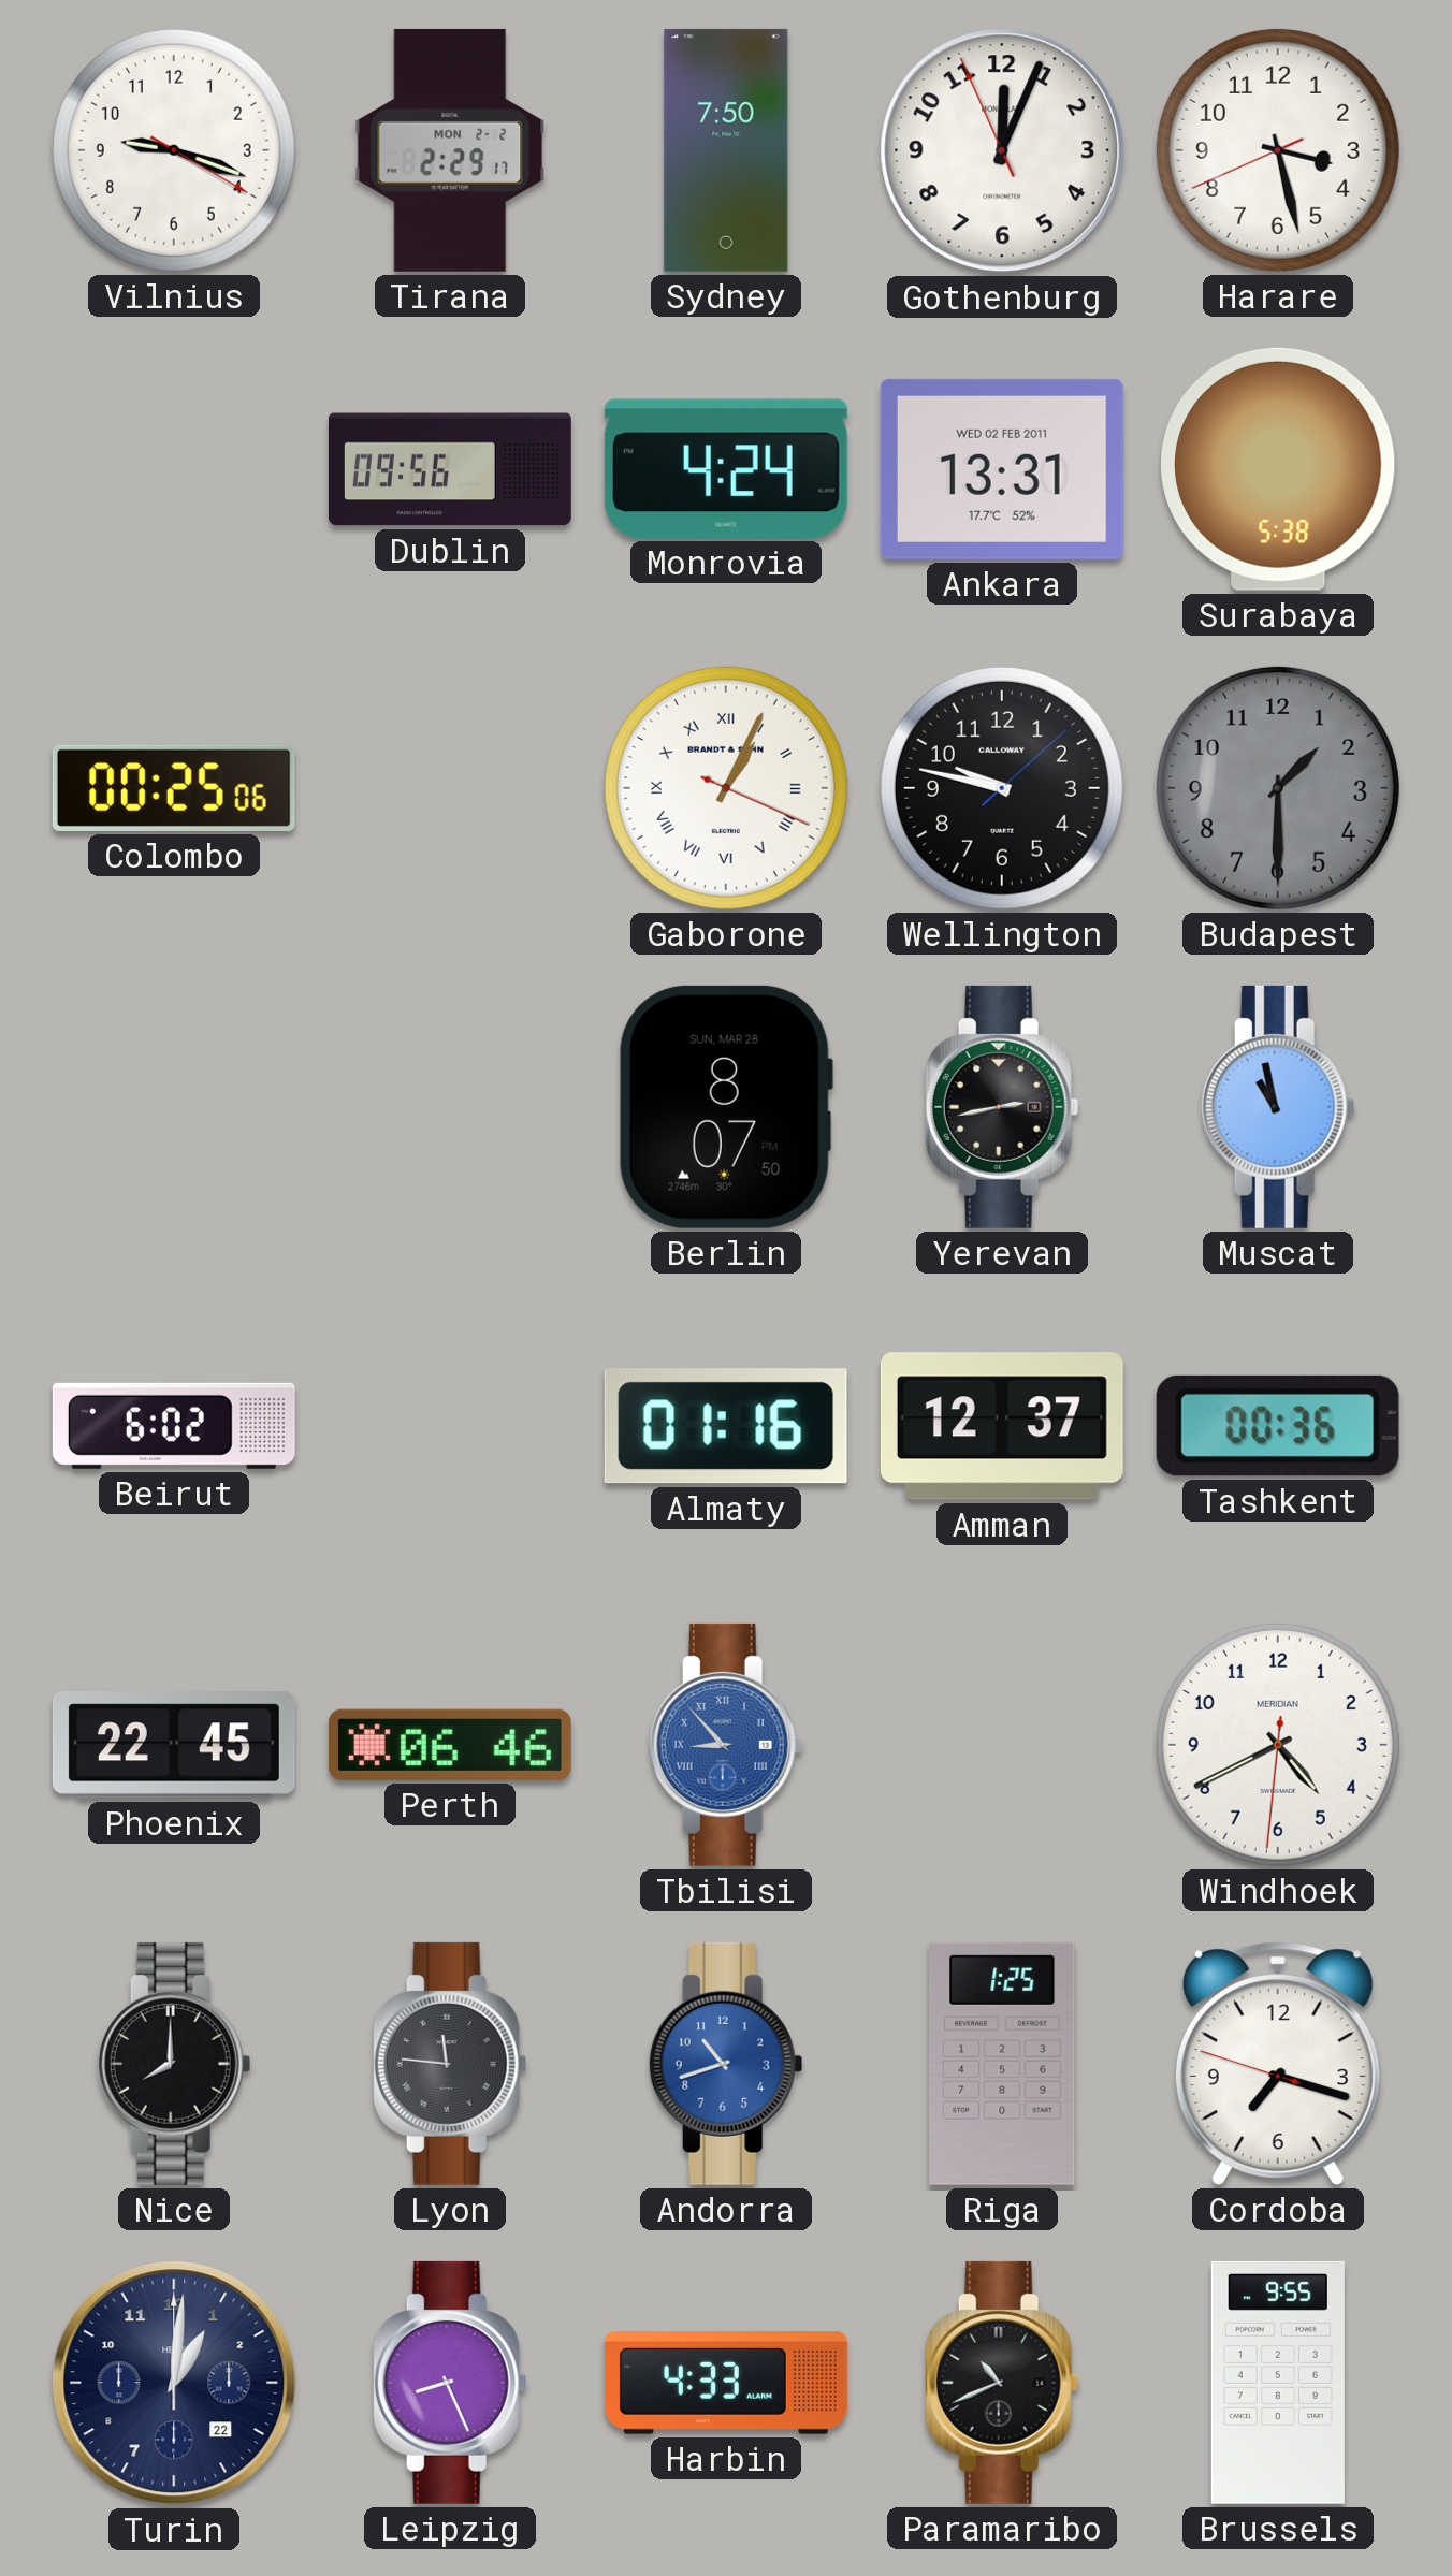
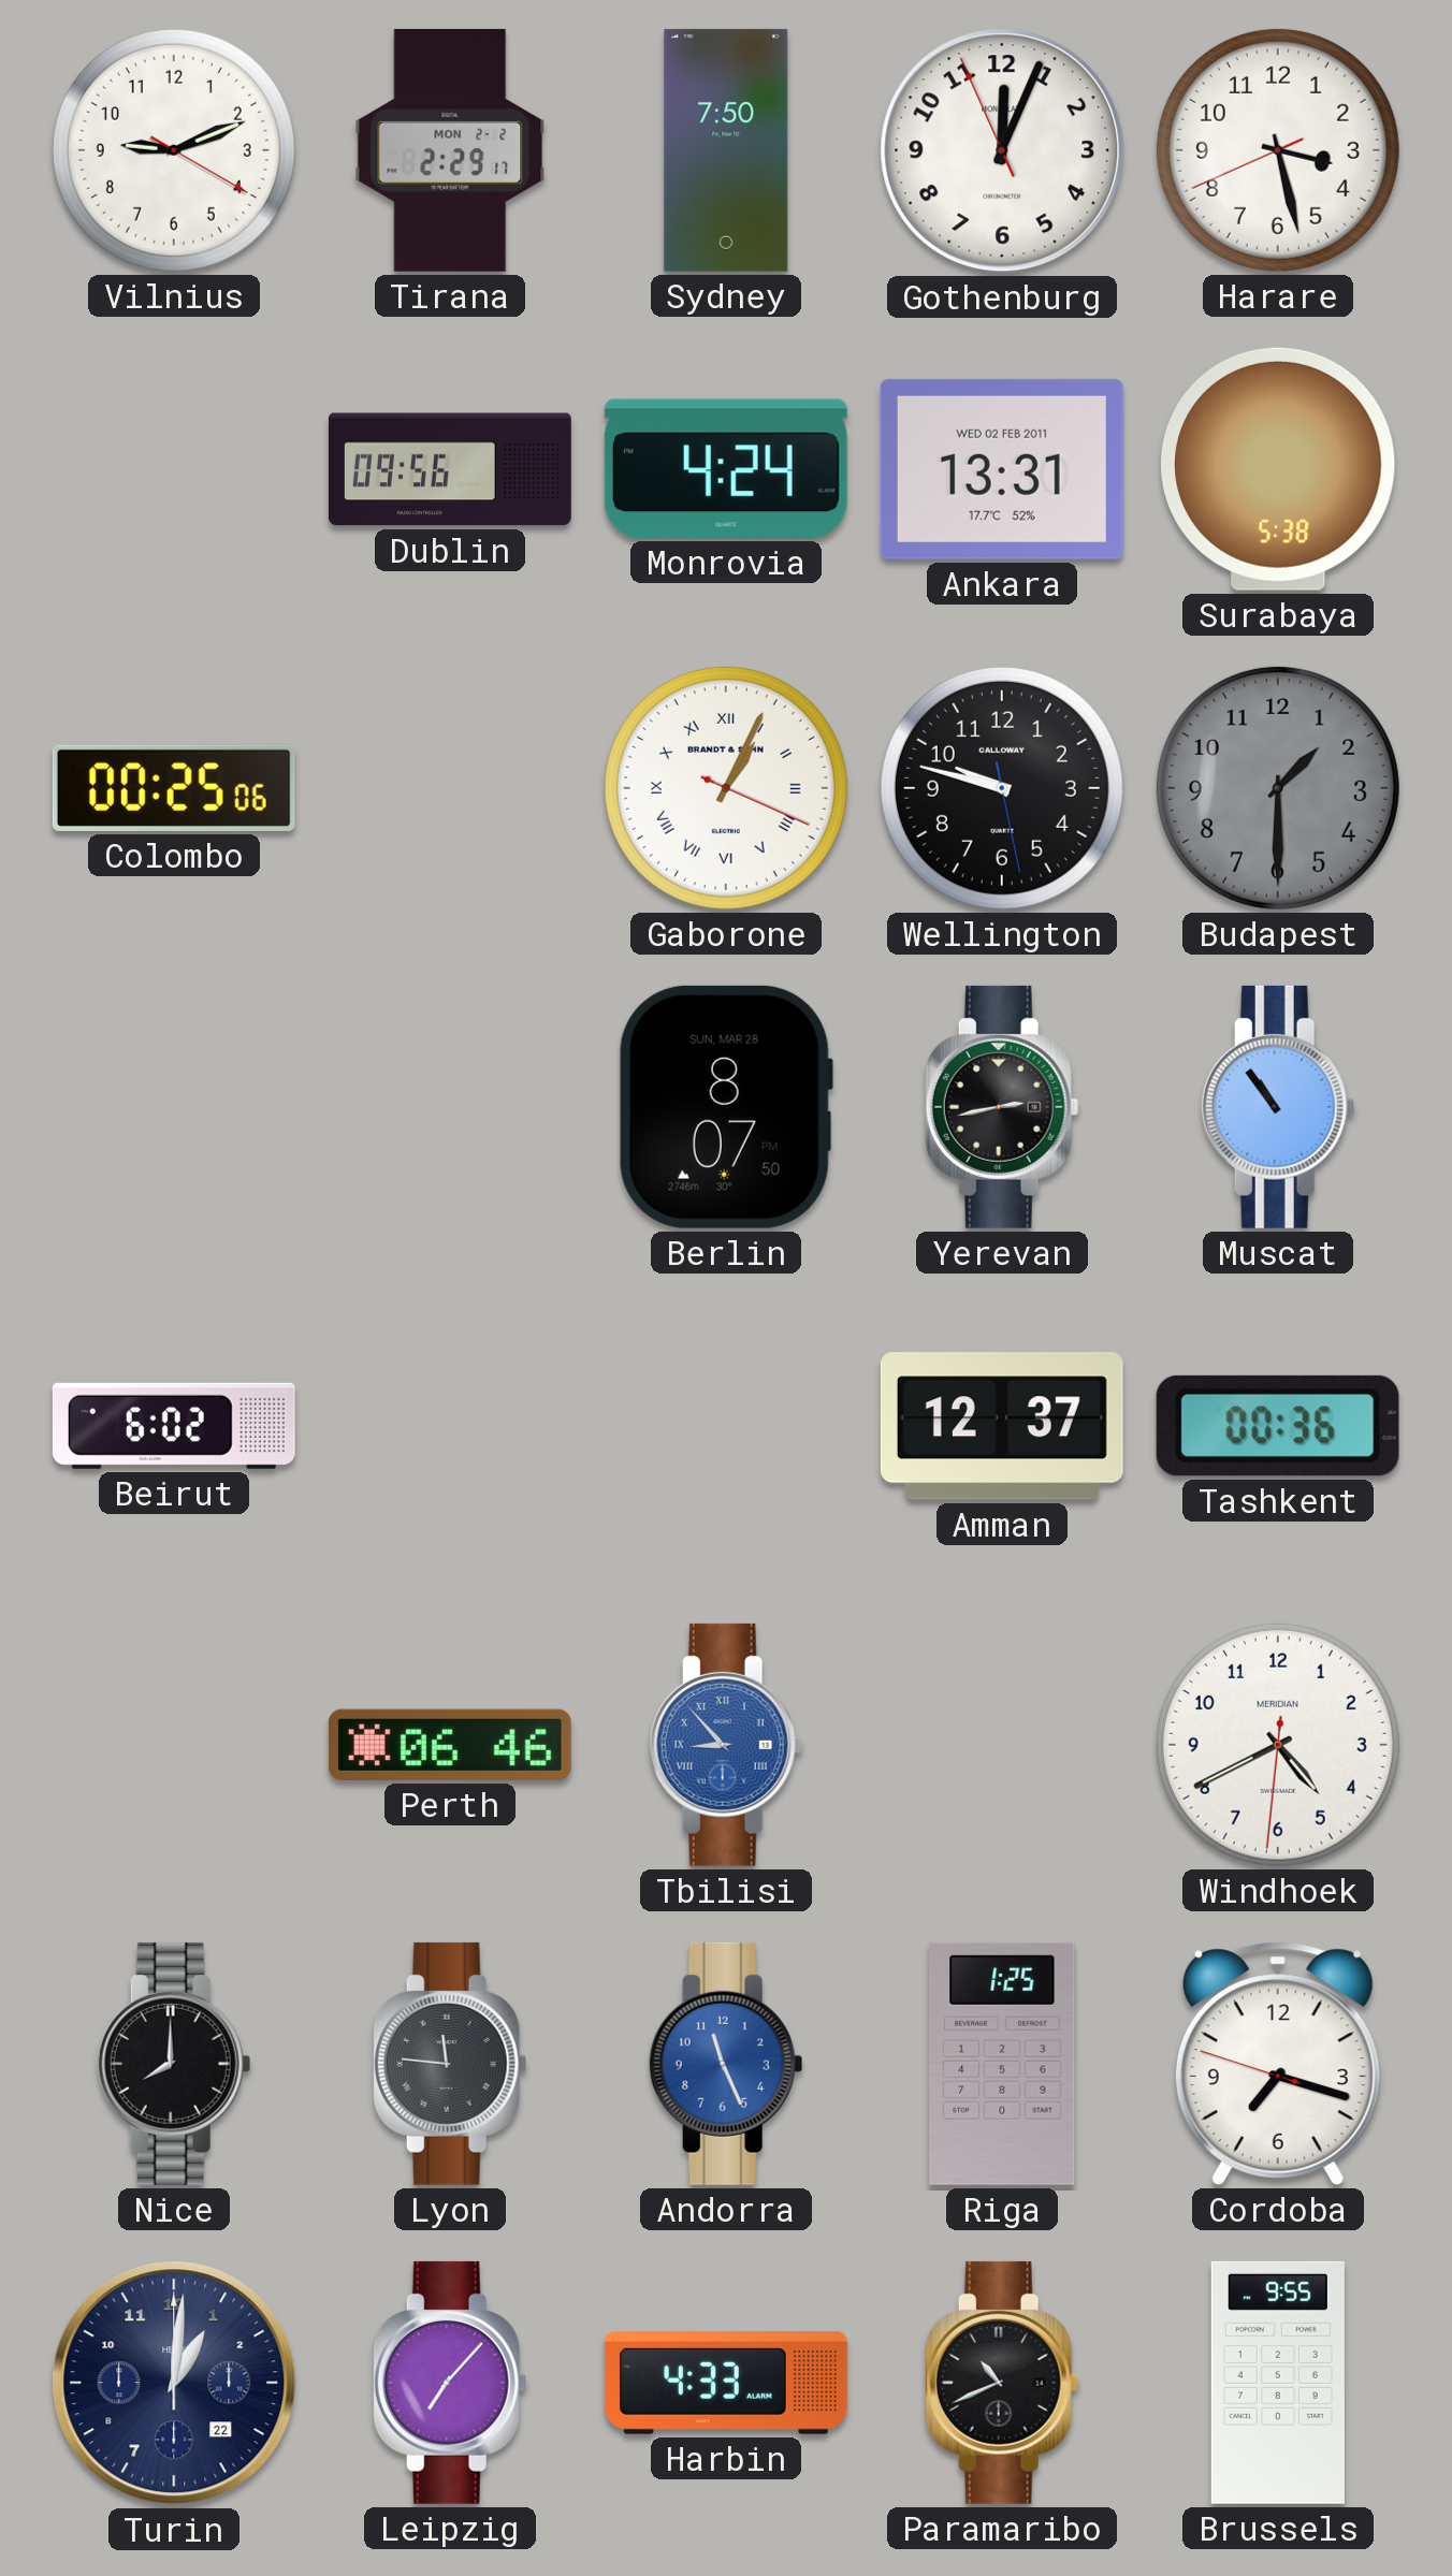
Vilnius: 9:18 -> 9:11
Wellington: 9:47:08 -> 9:47:28
Muscat: 10:58 -> 10:54
Almaty: 01:16 -> none
Phoenix: 22:45 -> none
Andorra: 10:42 -> 11:26
Leipzig: 8:26 -> 7:07
